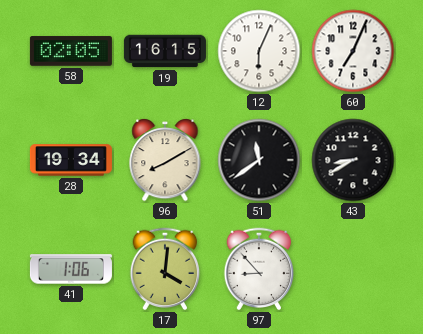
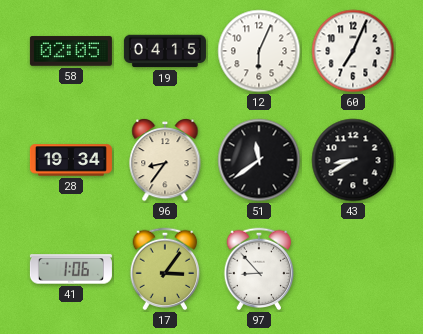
19: 16:15 -> 04:15
96: 8:10 -> 8:36
17: 4:01 -> 3:06
